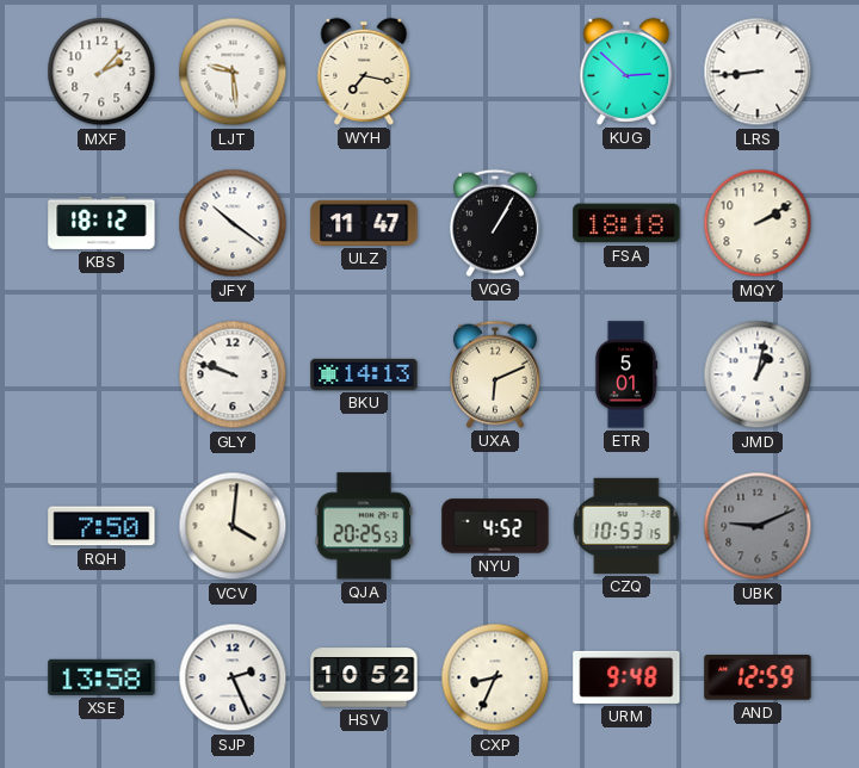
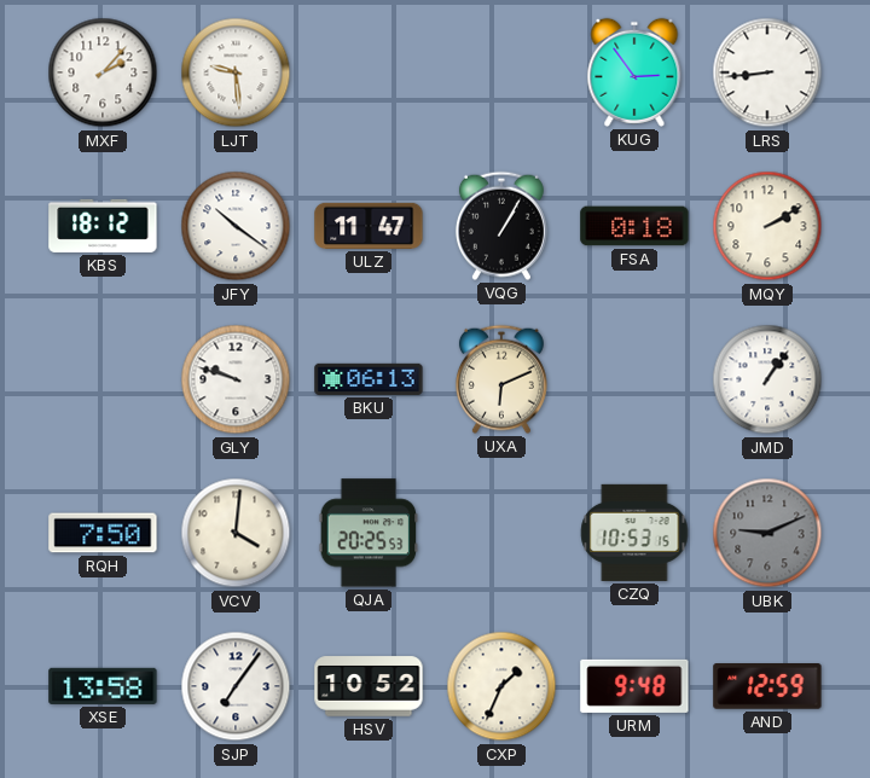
WYH: 7:17 -> none
KUG: 2:52 -> 2:54
FSA: 18:18 -> 0:18
BKU: 14:13 -> 06:13
ETR: 5:01 -> none
JMD: 1:02 -> 1:06
NYU: 4:52 -> none
SJP: 2:26 -> 7:06
CXP: 8:34 -> 1:34
